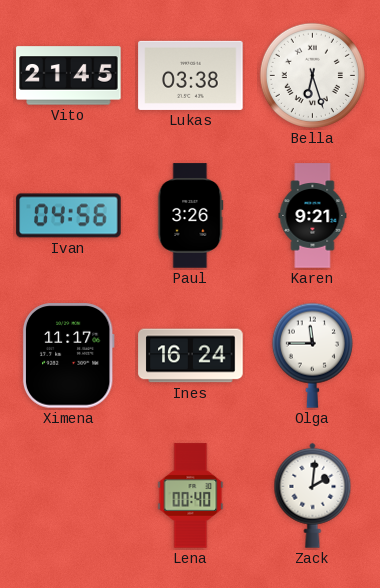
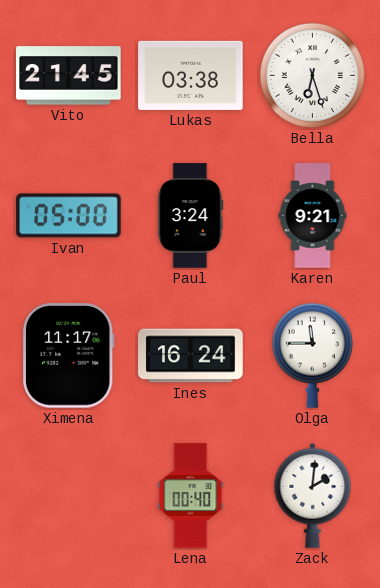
Ivan: 04:56 -> 05:00
Paul: 3:26 -> 3:24
